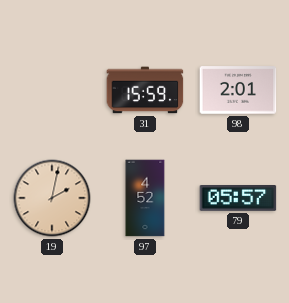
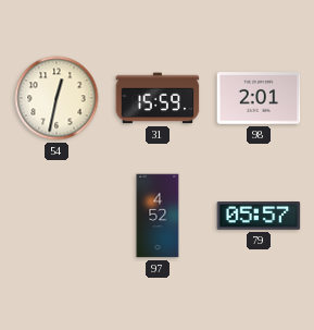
54: none -> 12:32
19: 2:02 -> none
